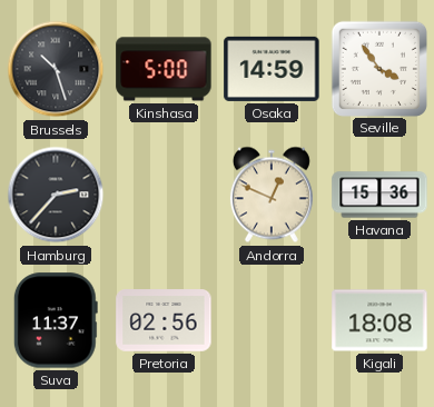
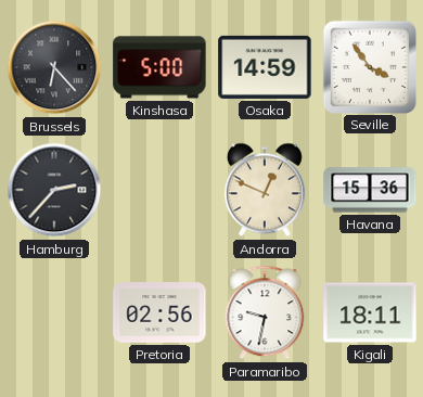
Brussels: 10:27 -> 6:23
Suva: 11:37 -> none
Paramaribo: none -> 9:32
Kigali: 18:08 -> 18:11
